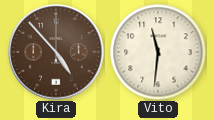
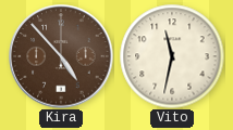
Vito: 11:31 -> 11:32
